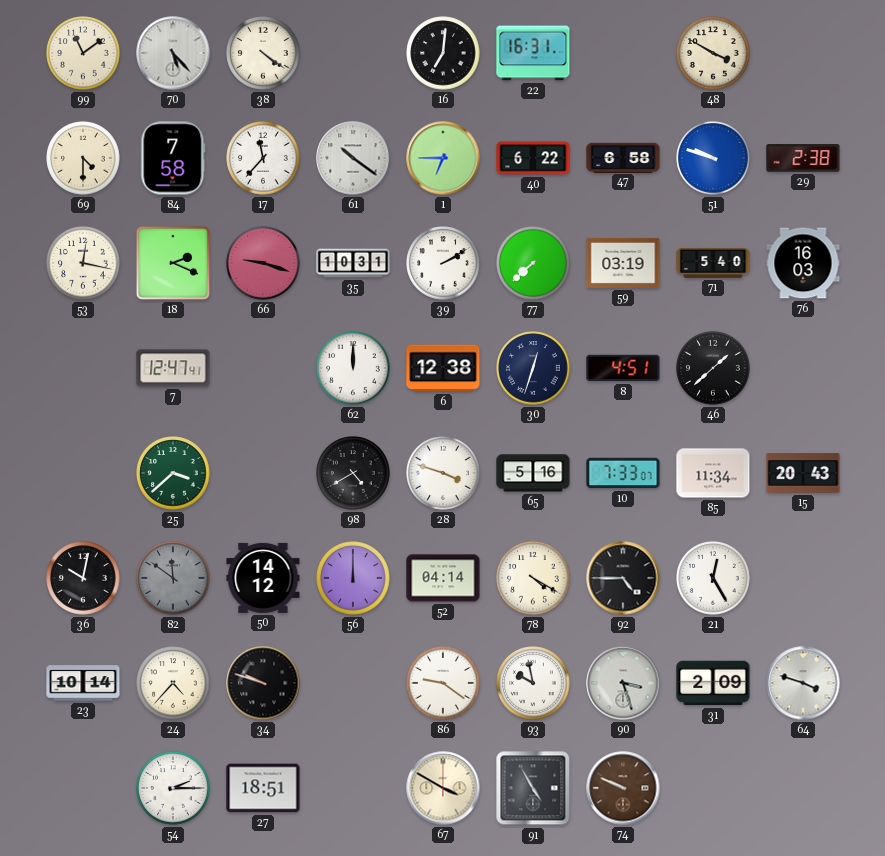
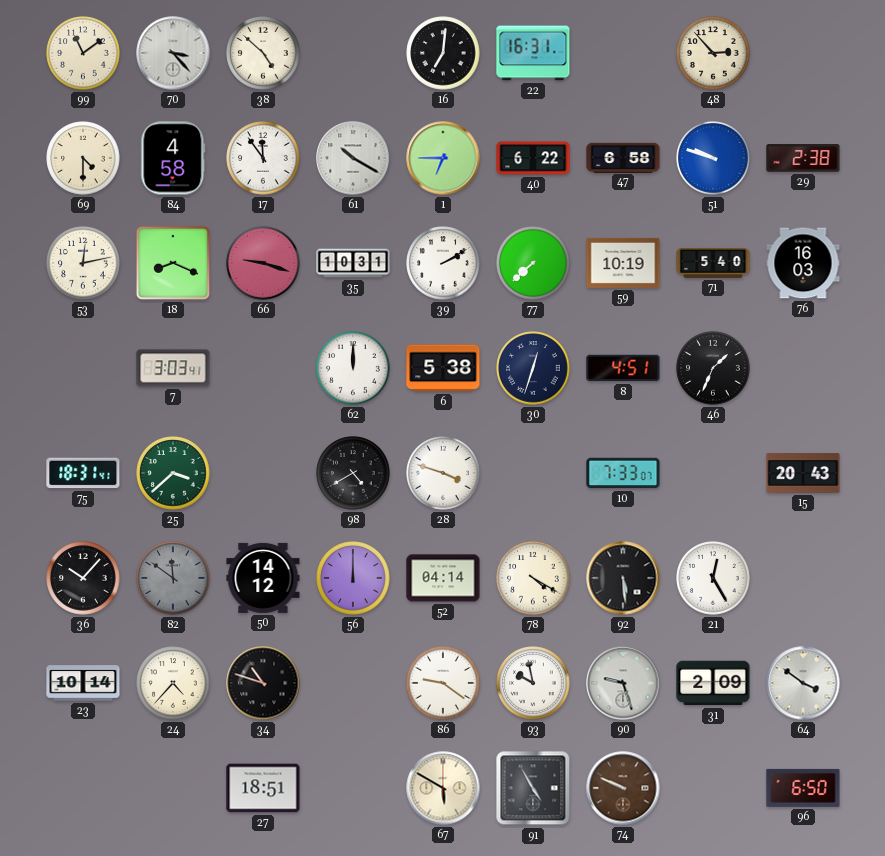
70: 5:23 -> 3:23
38: 4:21 -> 4:52
48: 3:50 -> 2:53
84: 7:58 -> 4:58
17: 11:37 -> 11:54
61: 10:21 -> 10:20
53: 12:17 -> 12:13
18: 2:19 -> 8:19
59: 03:19 -> 10:19
7: 12:47 -> 3:03
6: 12:38 -> 5:38
46: 1:38 -> 1:34
75: none -> 18:31
65: 5:16 -> none
85: 11:34 -> none
36: 10:02 -> 10:07
92: 4:45 -> 5:29
34: 9:48 -> 10:48
90: 3:27 -> 9:27
64: 3:48 -> 3:51
54: 2:15 -> none
67: 3:50 -> 5:50
96: none -> 6:50
